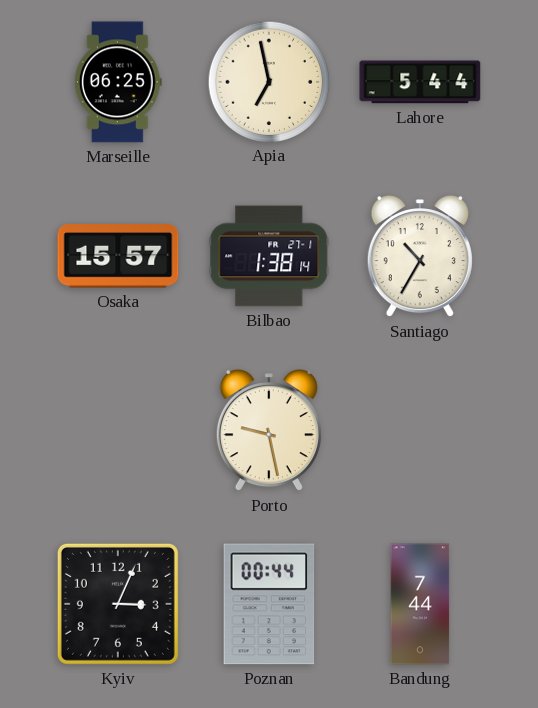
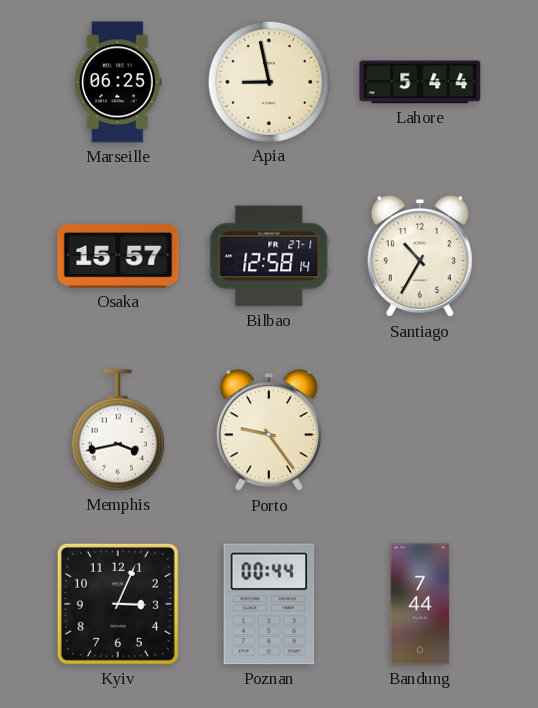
Apia: 6:58 -> 8:58
Bilbao: 1:38 -> 12:58
Memphis: none -> 3:43
Porto: 9:28 -> 9:24
